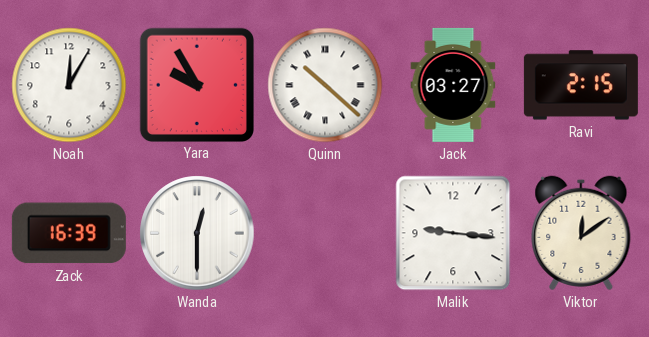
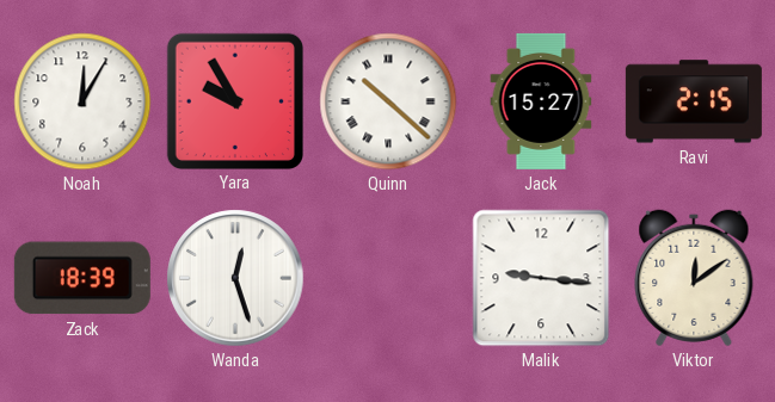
Jack: 03:27 -> 15:27
Zack: 16:39 -> 18:39
Wanda: 12:30 -> 12:27
